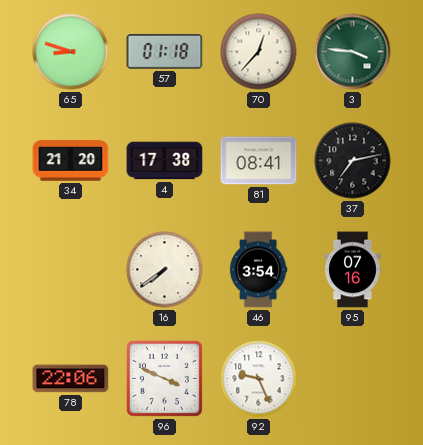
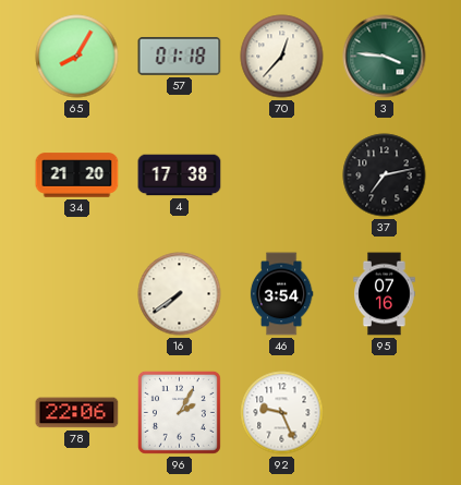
65: 8:48 -> 8:05
81: 08:41 -> none
96: 3:49 -> 2:05
